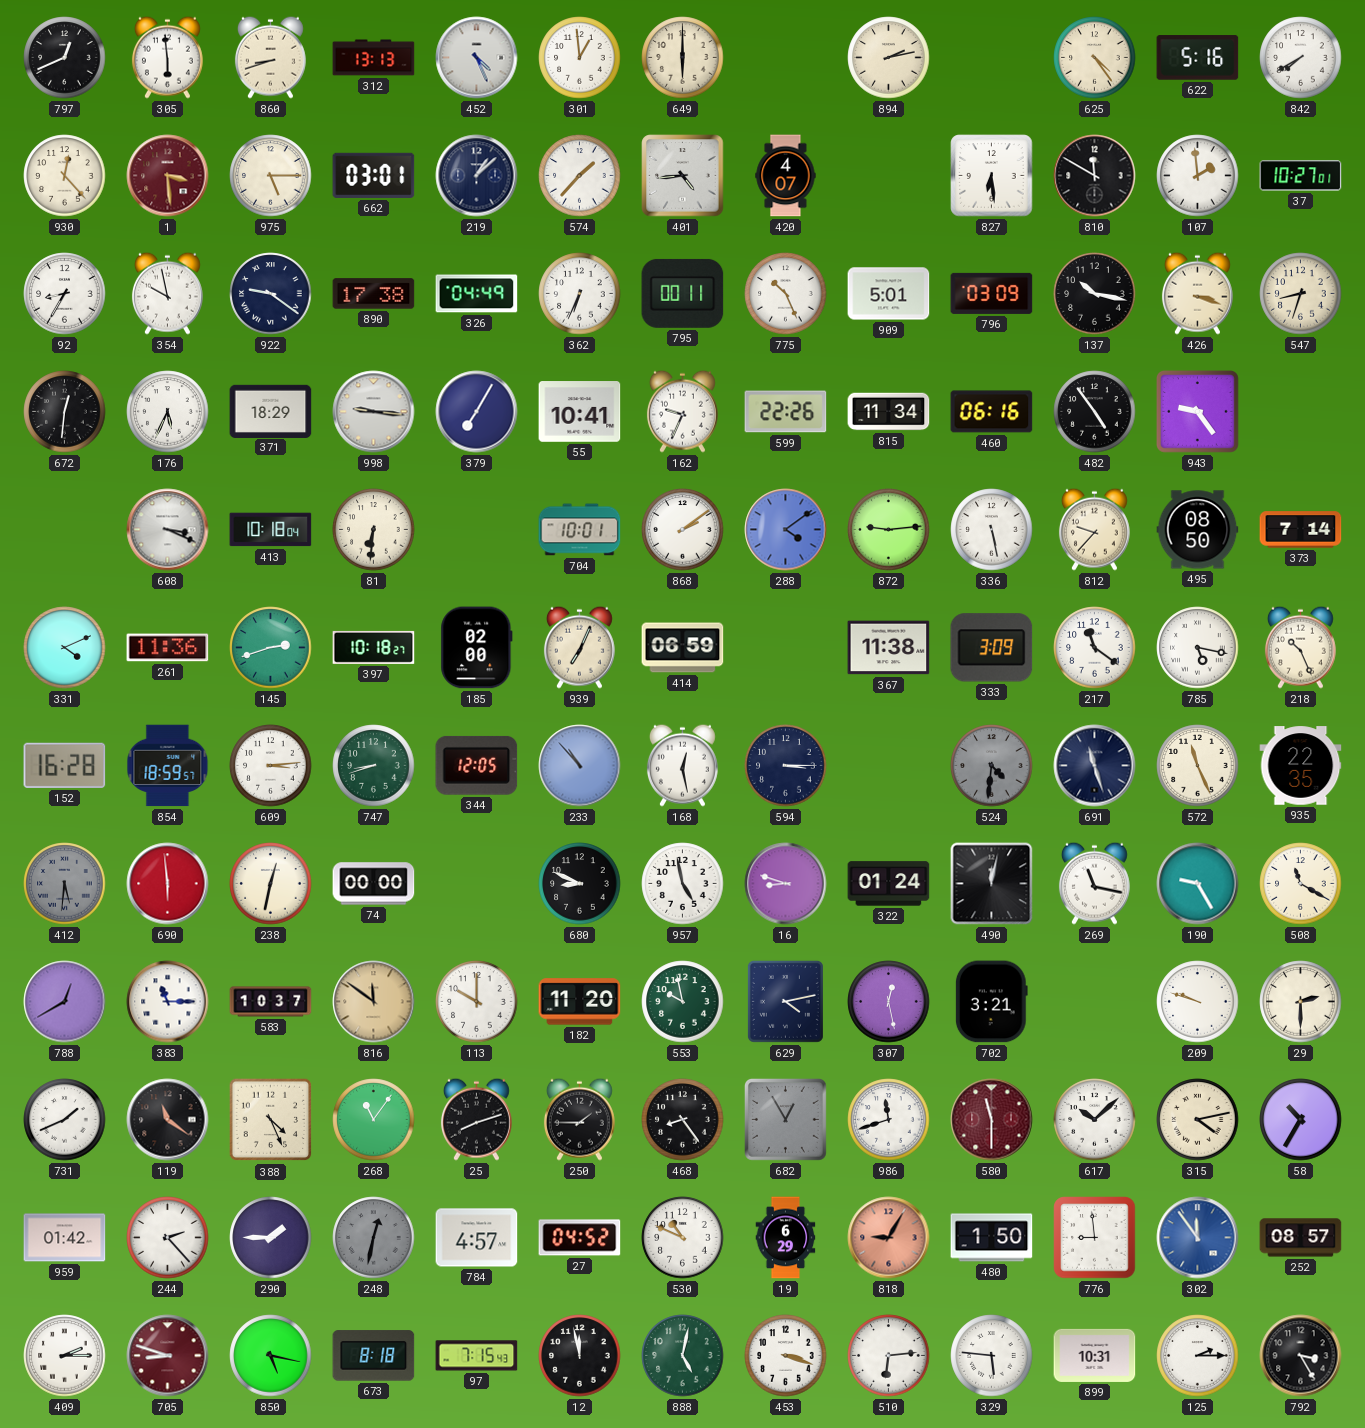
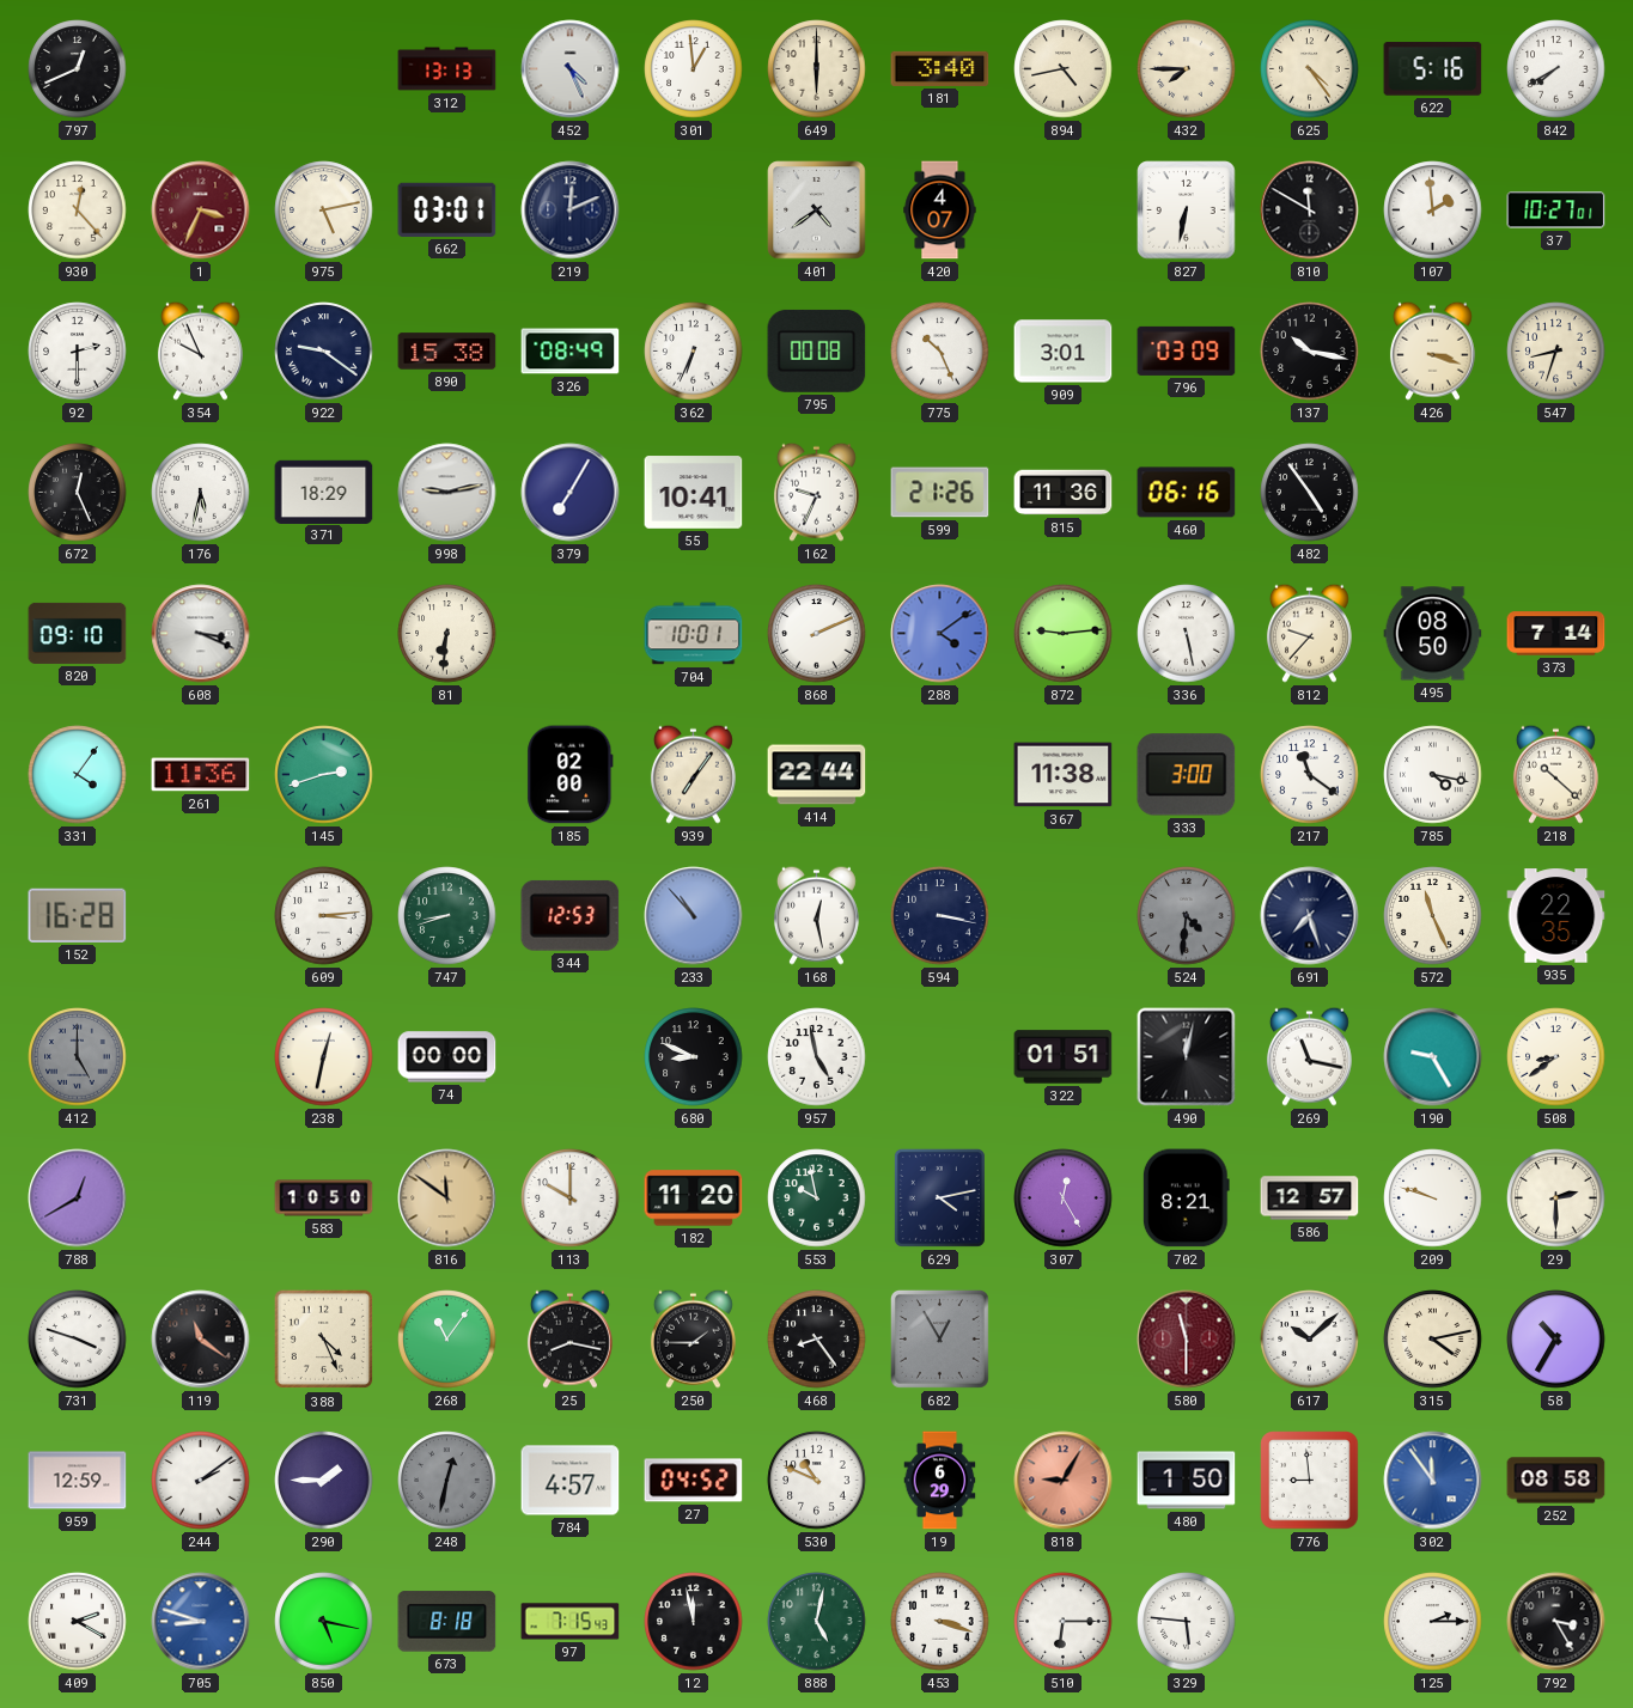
305: 5:59 -> none
860: 8:42 -> none
181: none -> 3:40
894: 2:13 -> 4:43
432: none -> 7:45
1: 3:29 -> 3:34
975: 5:15 -> 5:13
219: 1:08 -> 12:11
574: 1:37 -> none
401: 4:44 -> 4:39
827: 6:29 -> 6:32
92: 8:35 -> 2:30
354: 9:58 -> 9:56
890: 17:38 -> 15:38
326: 04:49 -> 08:49
795: 00:11 -> 00:08
909: 5:01 -> 3:01
672: 12:31 -> 12:26
176: 5:34 -> 5:32
998: 9:16 -> 9:13
599: 22:26 -> 21:26
815: 11:34 -> 11:36
943: 9:24 -> none
820: none -> 09:10
413: 10:18 -> none
868: 2:09 -> 2:11
331: 4:11 -> 4:06
397: 10:18 -> none
939: 7:04 -> 7:06
414: 06:59 -> 22:44
333: 3:09 -> 3:00
785: 5:17 -> 4:17
218: 10:26 -> 10:22
854: 18:59 -> none
344: 12:05 -> 12:53
594: 3:15 -> 3:17
691: 11:27 -> 7:27
412: 5:31 -> 5:00
690: 5:59 -> none
16: 8:48 -> none
322: 01:24 -> 01:51
508: 11:20 -> 8:39
383: 11:15 -> none
583: 10:37 -> 10:50
307: 12:28 -> 12:25
702: 3:21 -> 8:21
586: none -> 12:57
731: 1:41 -> 3:48
25: 8:12 -> 8:17
986: 11:42 -> none
959: 01:42 -> 12:59
244: 2:23 -> 2:09
252: 08:57 -> 08:58
409: 2:15 -> 2:20
705 dial: burgundy -> blue
510: 6:14 -> 6:15
899: 10:31 -> none
